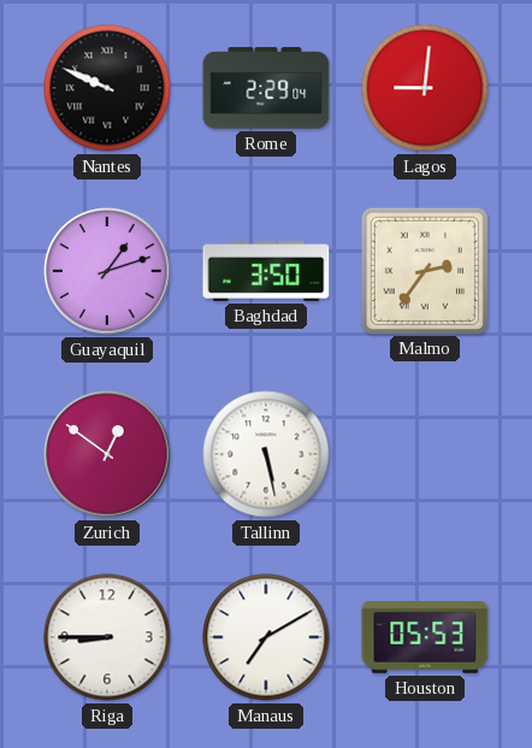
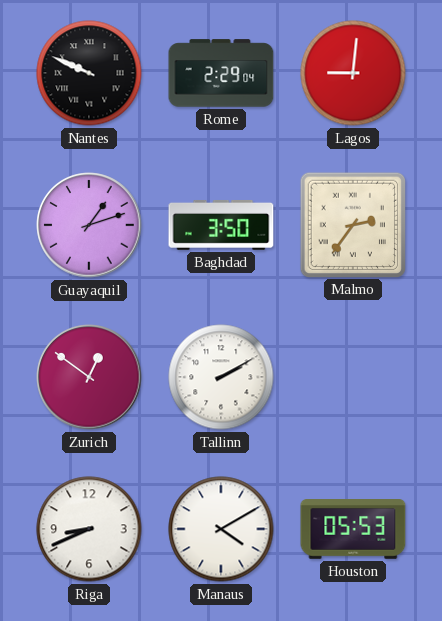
Tallinn: 5:28 -> 2:10
Riga: 8:45 -> 8:41
Manaus: 7:10 -> 4:10
